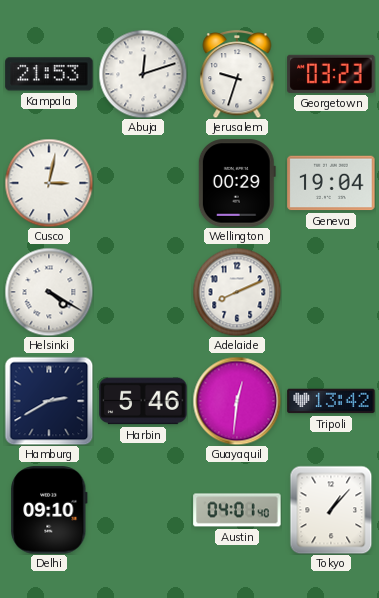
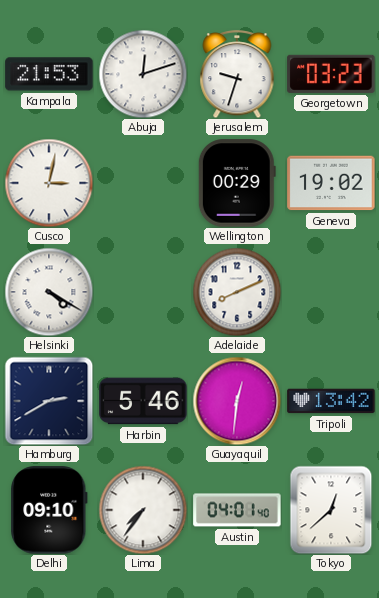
Geneva: 19:04 -> 19:02
Lima: none -> 7:36
Tokyo: 1:07 -> 12:38
